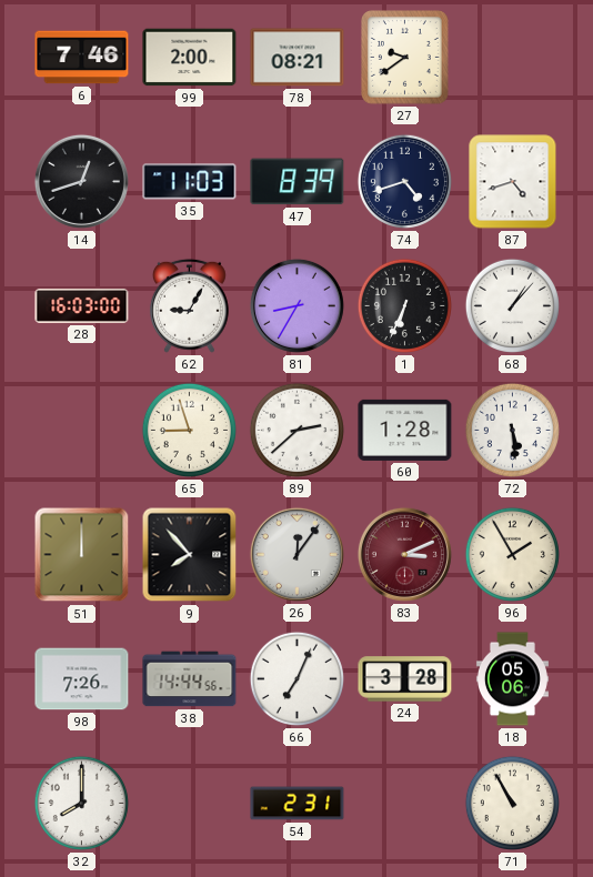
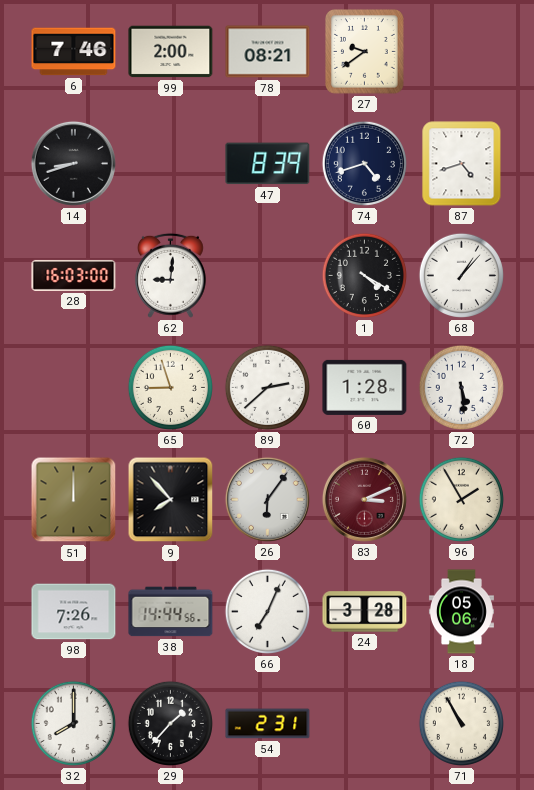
14: 12:42 -> 8:42
35: 11:03 -> none
62: 9:05 -> 9:01
81: 8:35 -> none
1: 6:34 -> 4:20
26: 12:06 -> 6:06
29: none -> 1:37
